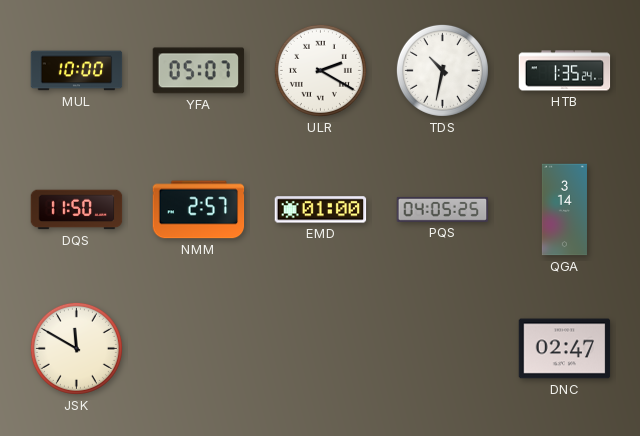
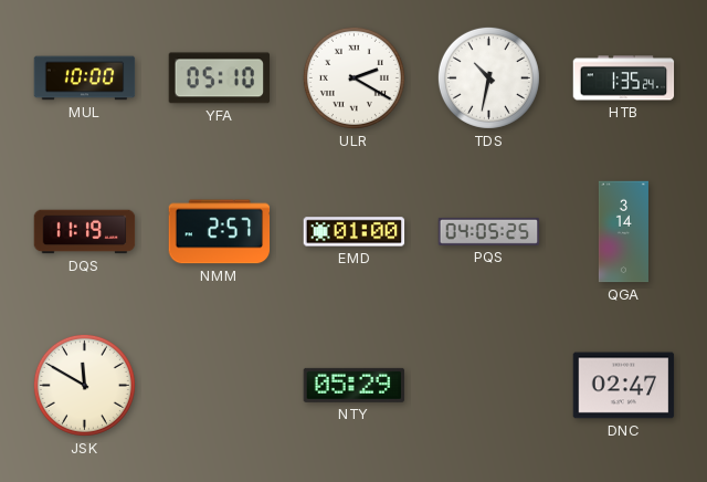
YFA: 05:07 -> 05:10
DQS: 11:50 -> 11:19
NTY: none -> 05:29
